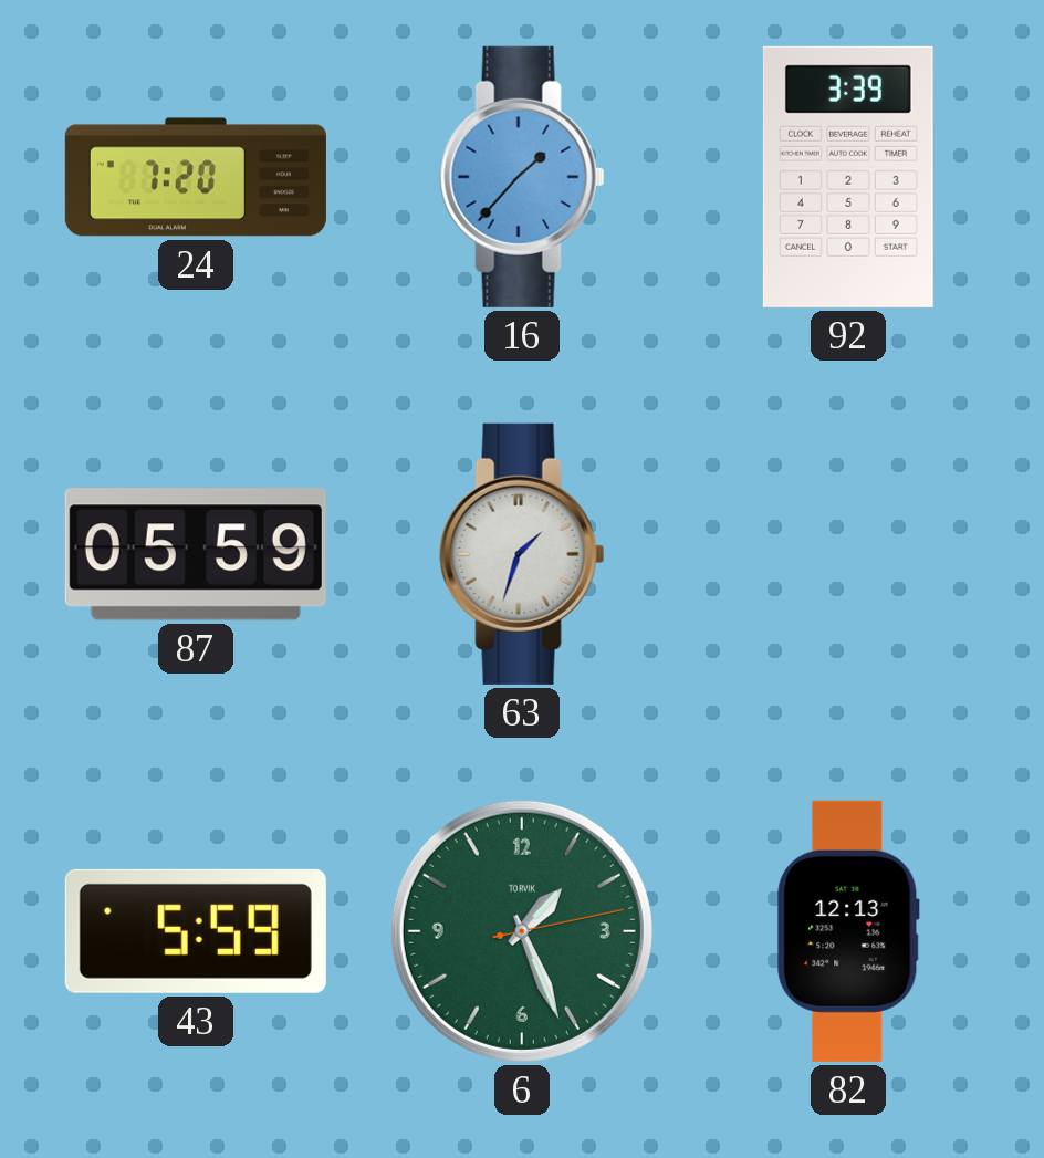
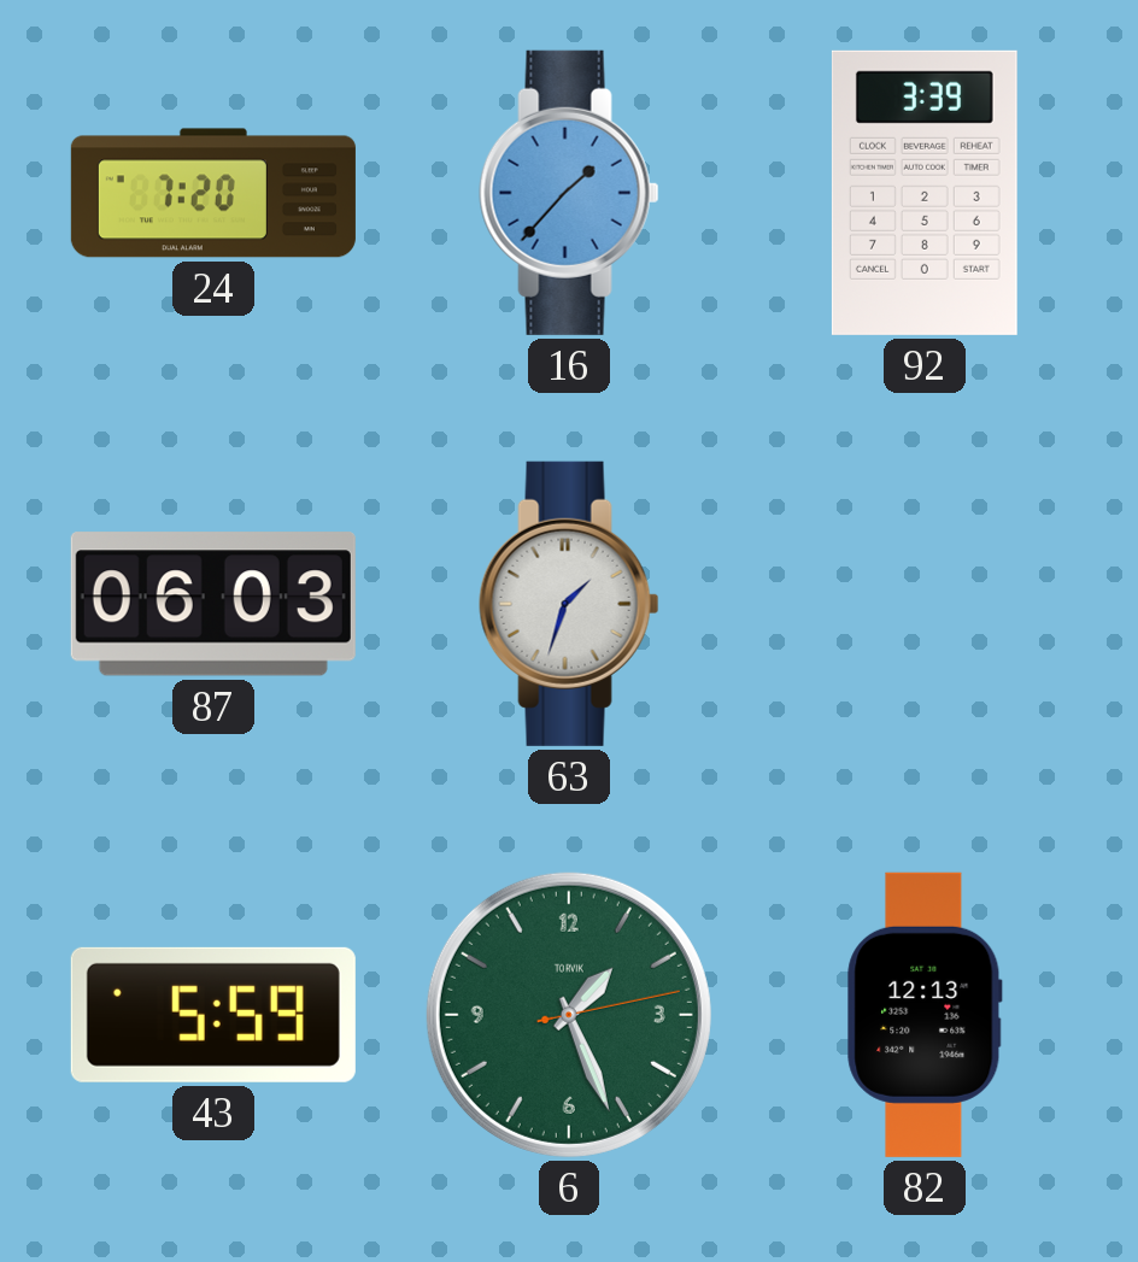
87: 05:59 -> 06:03
